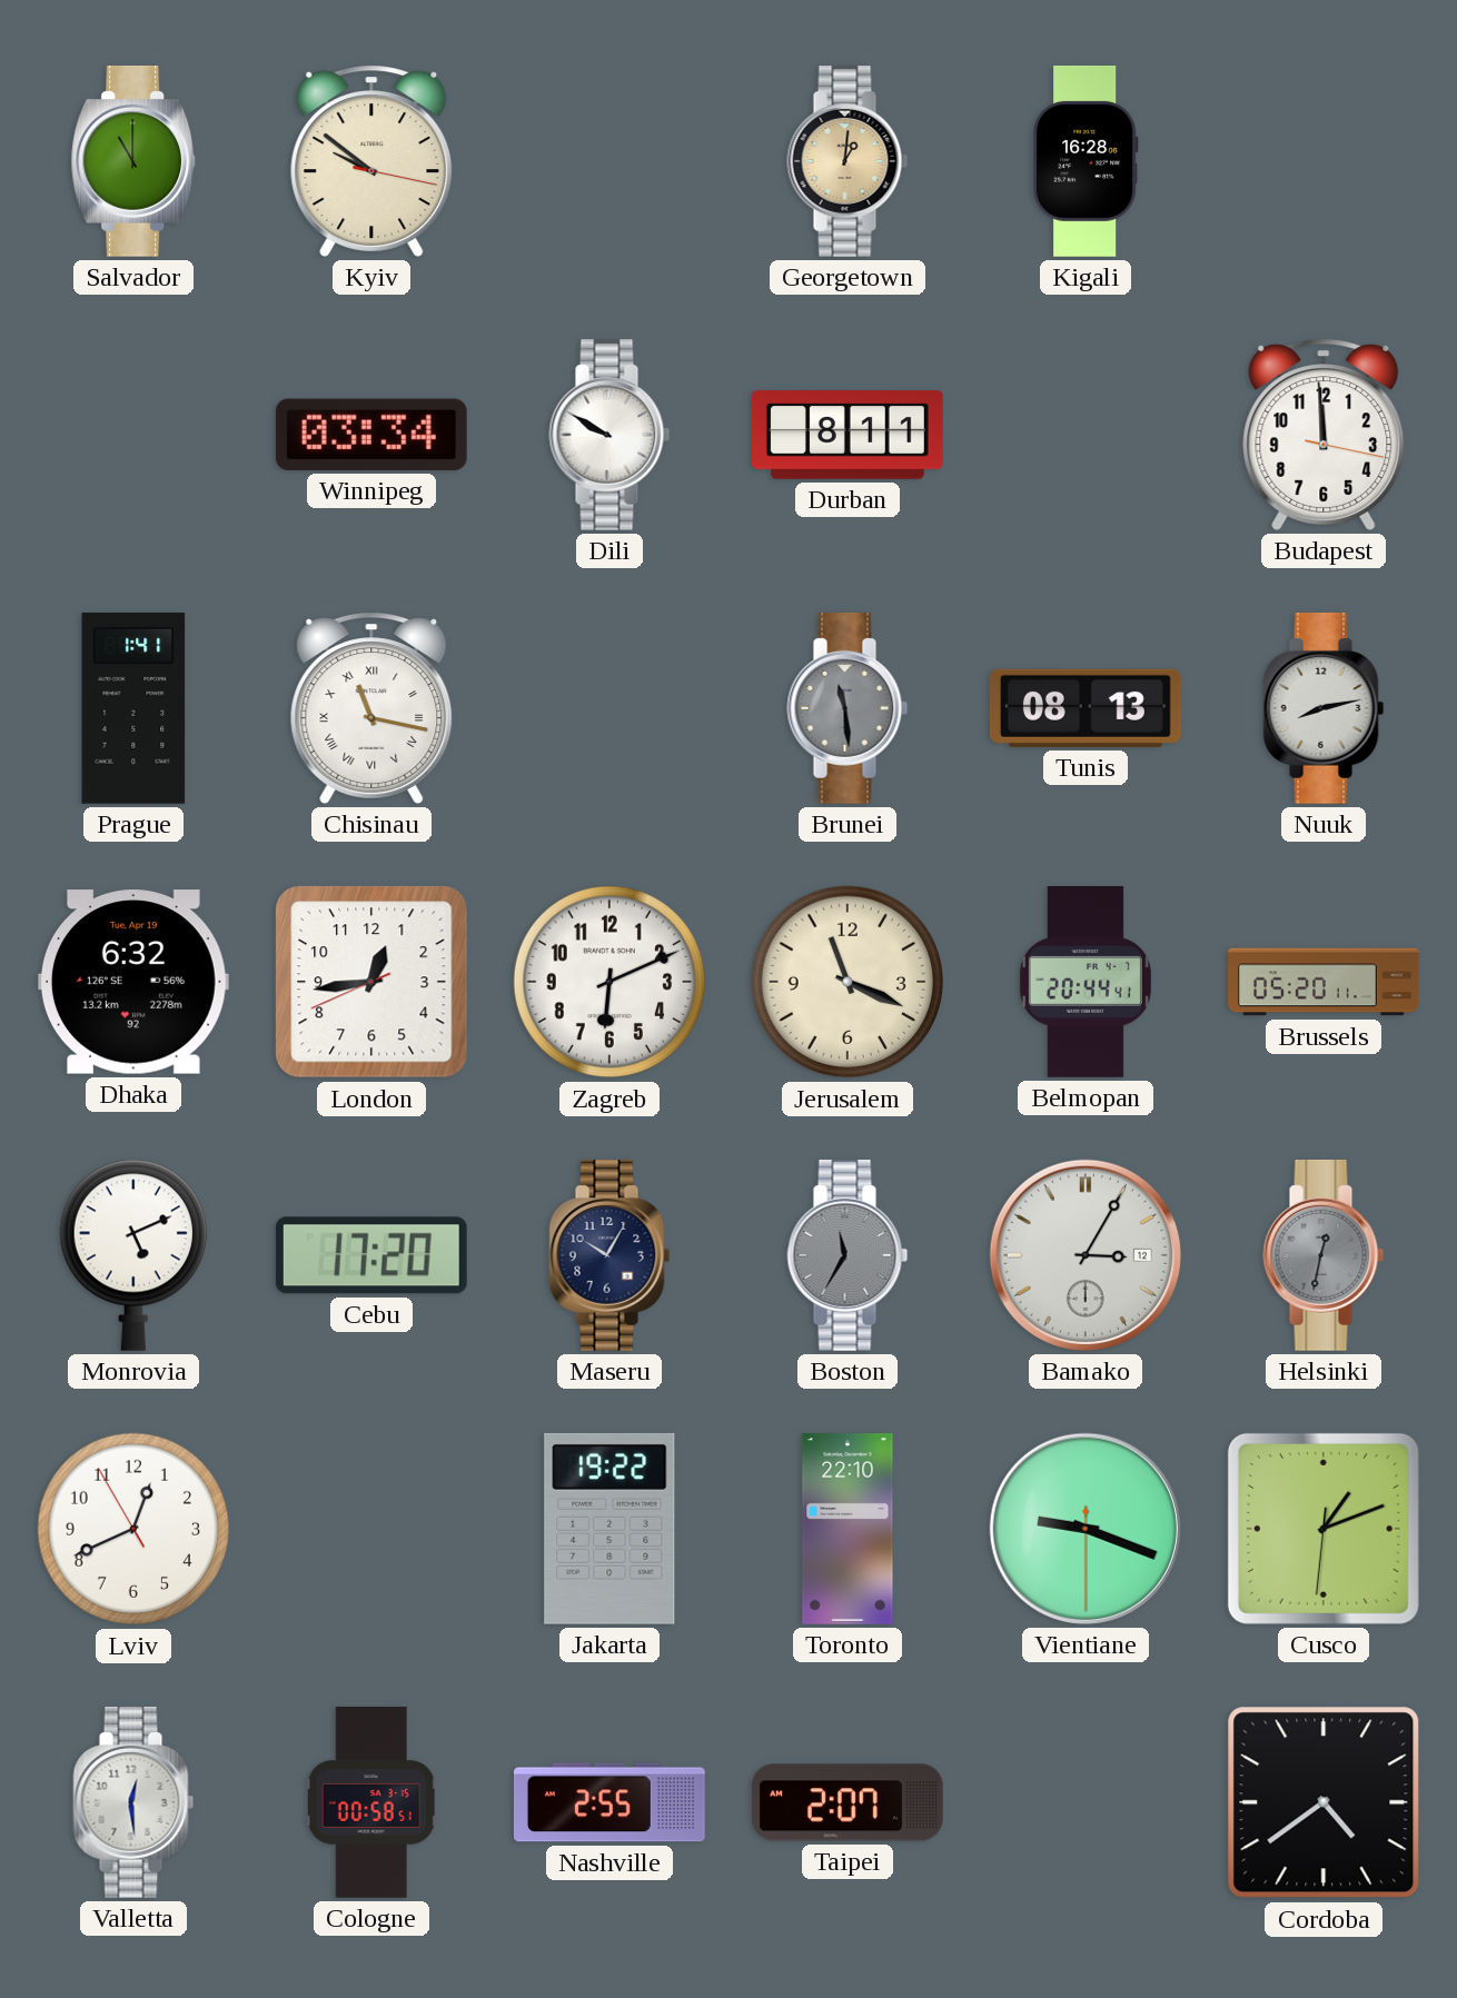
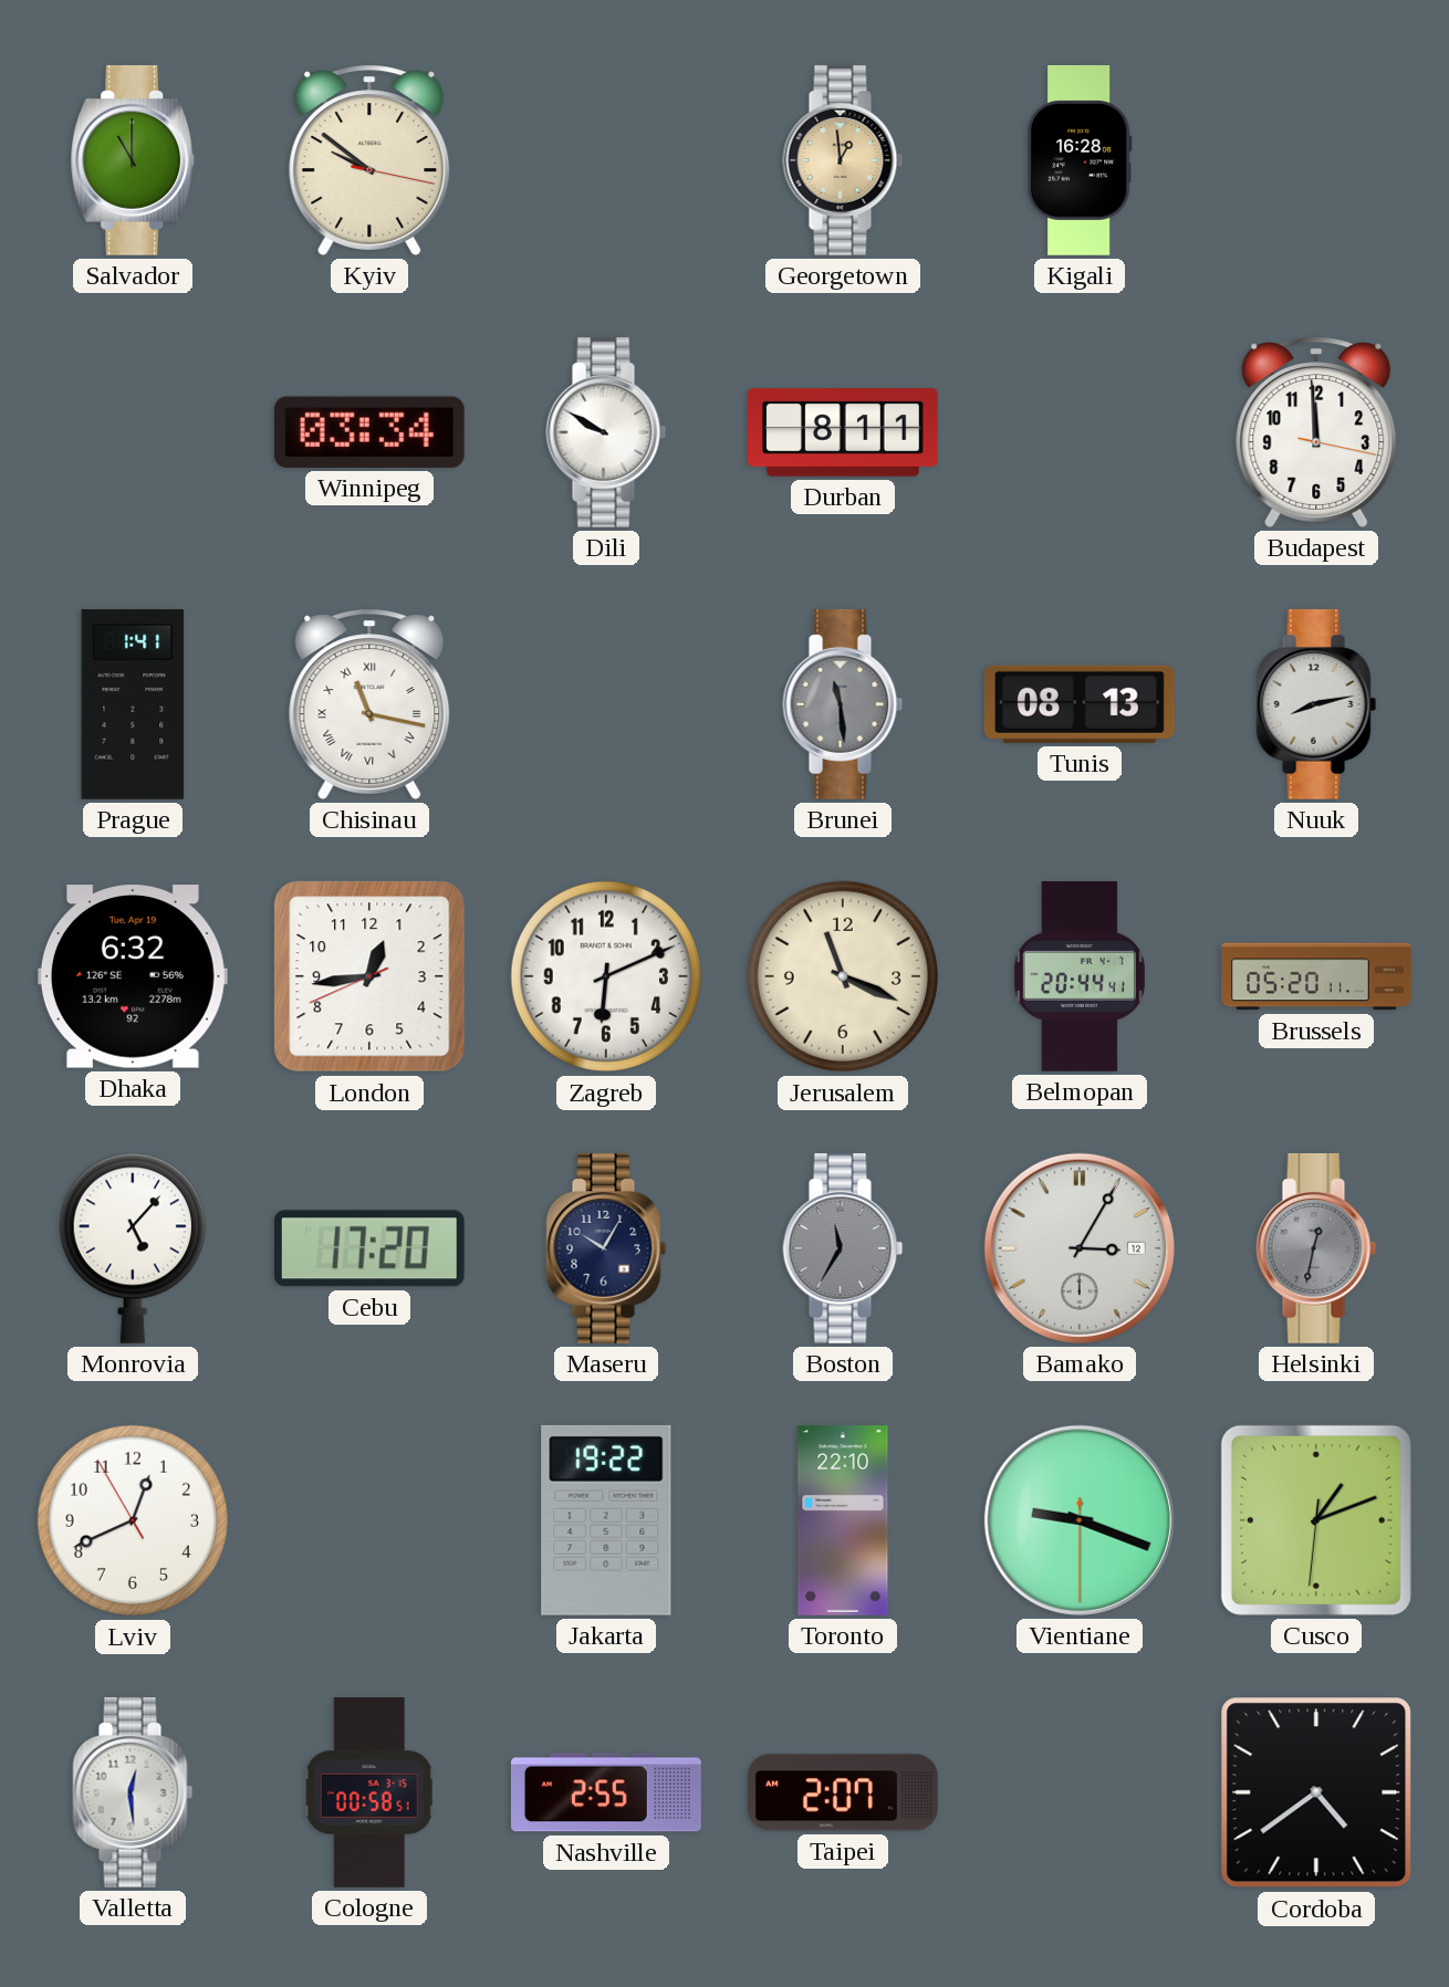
Georgetown: 1:01 -> 12:59
Monrovia: 5:11 -> 5:07
